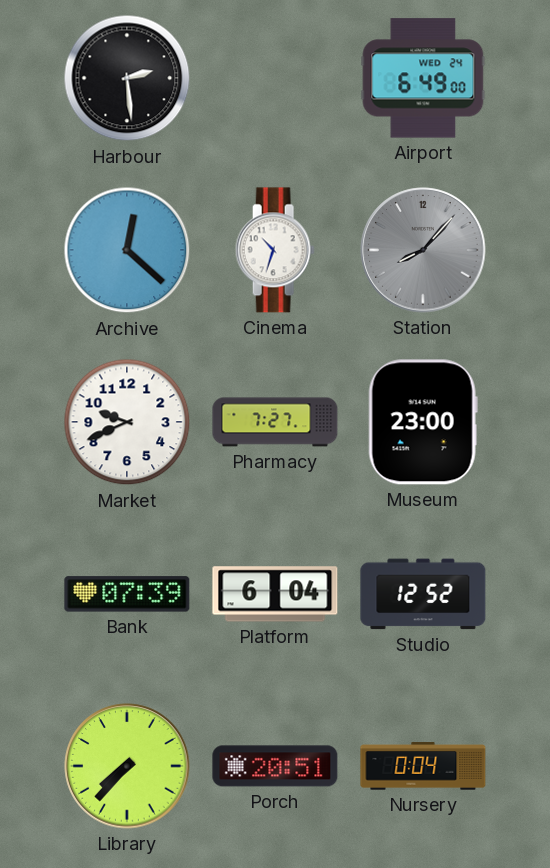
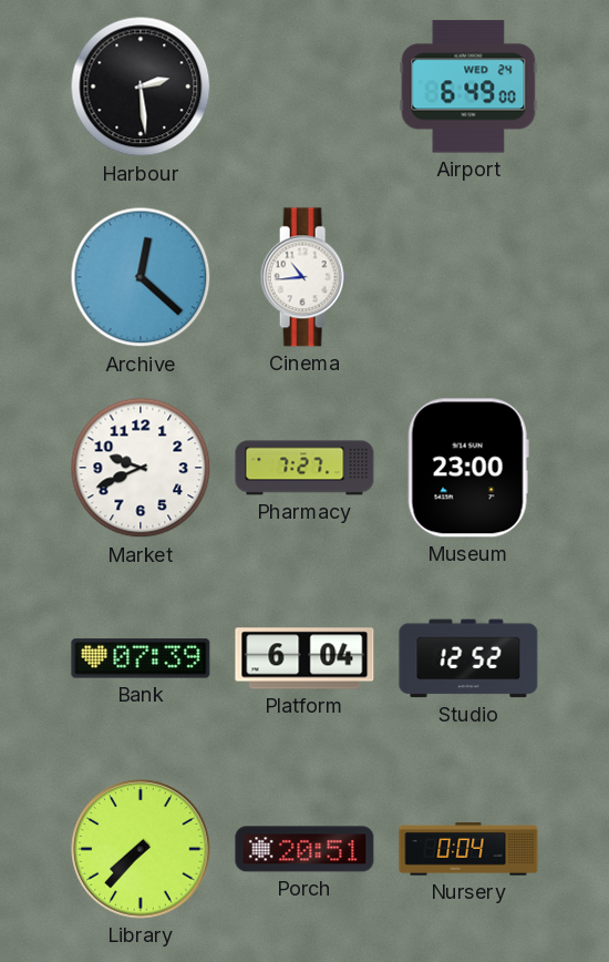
Cinema: 10:33 -> 10:44
Station: 8:07 -> none
